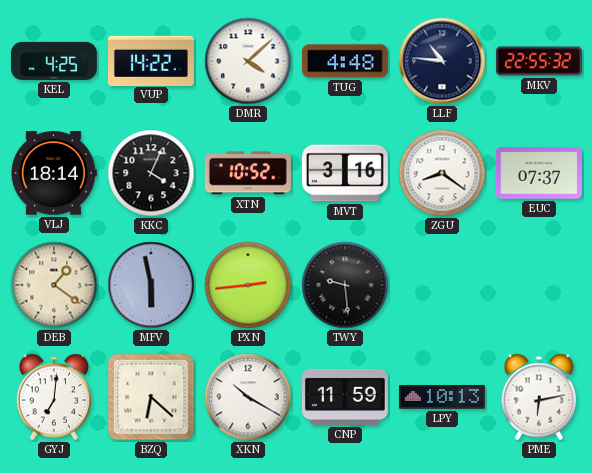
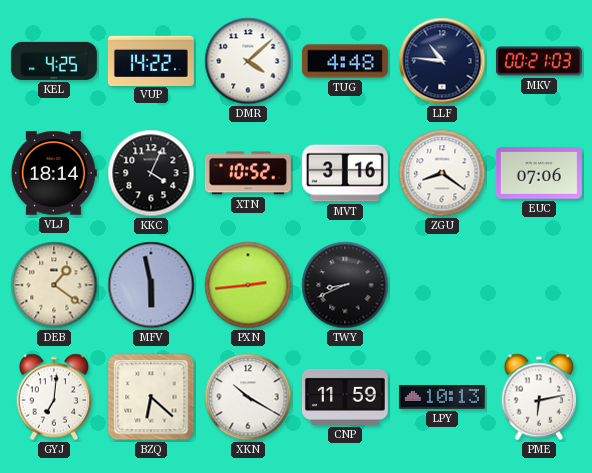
MKV: 22:55 -> 00:21
EUC: 07:37 -> 07:06
TWY: 9:29 -> 8:41
